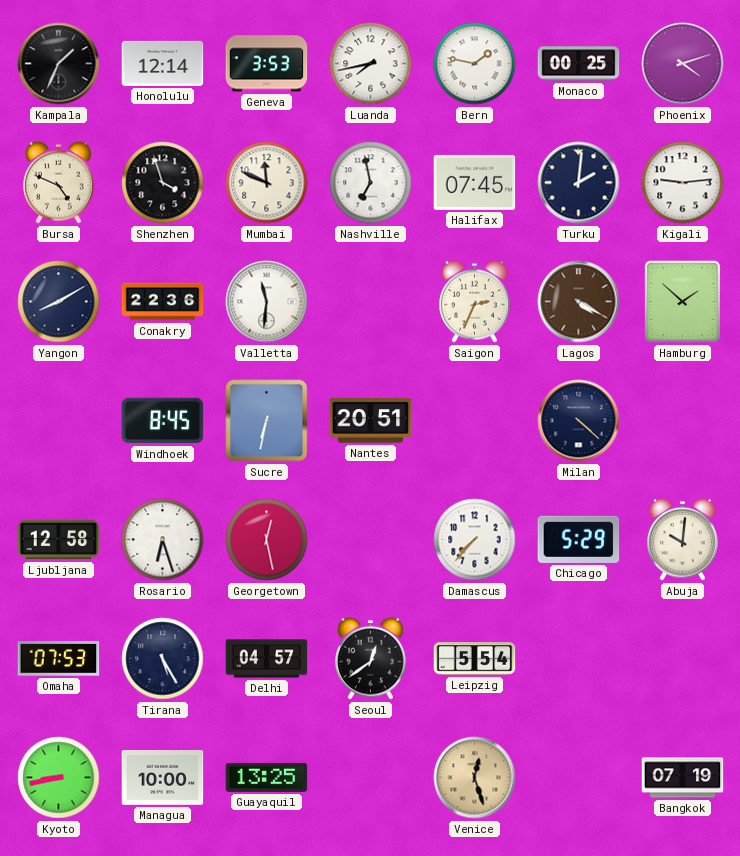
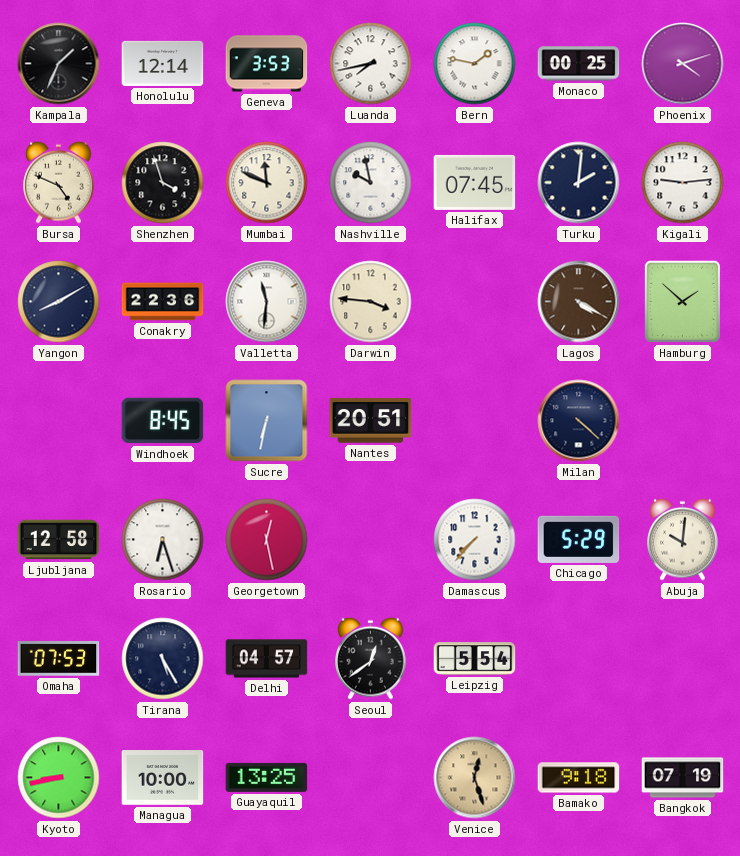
Nashville: 6:58 -> 9:58
Darwin: none -> 3:46
Saigon: 2:34 -> none
Bamako: none -> 9:18
